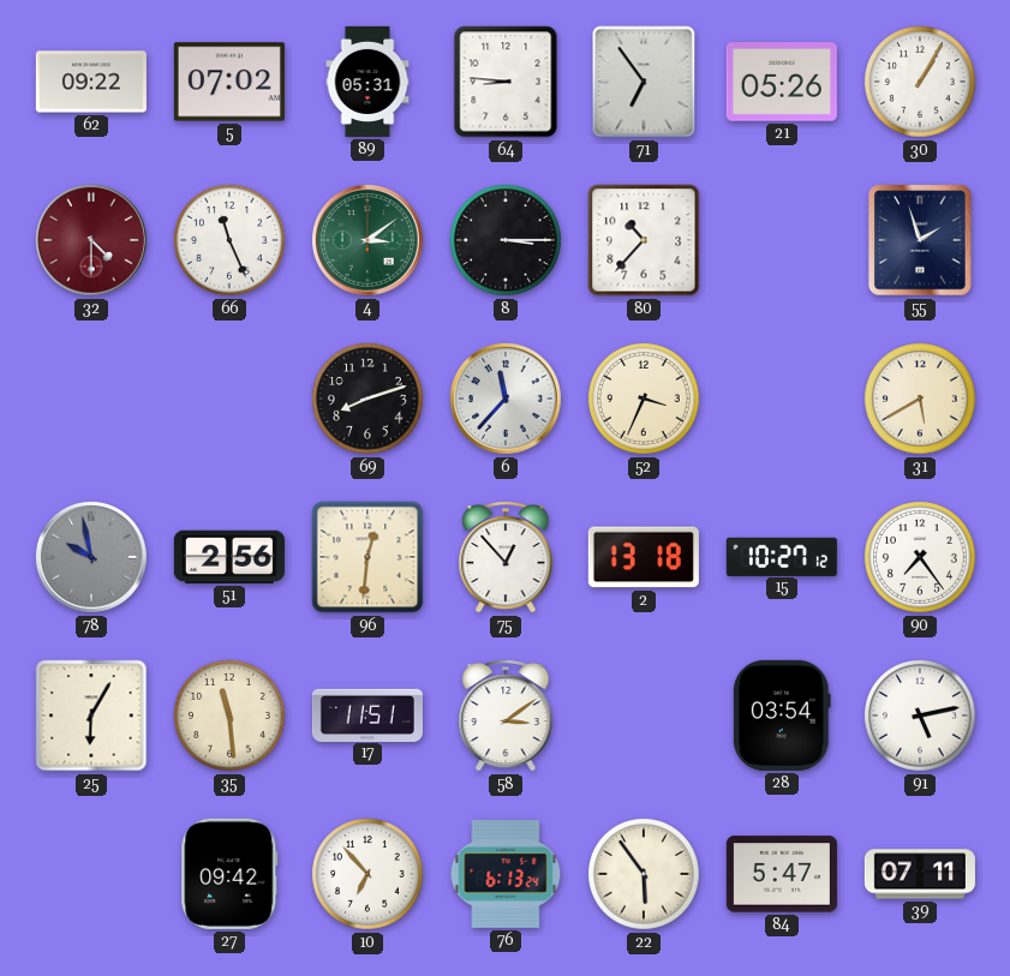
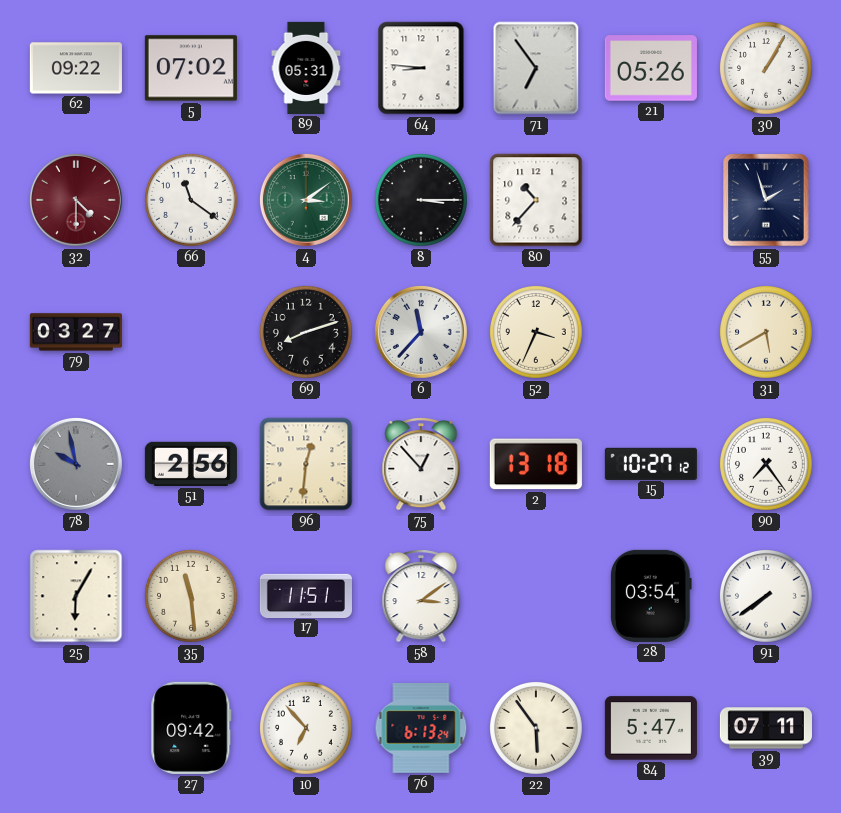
66: 11:26 -> 11:21
79: none -> 03:27
91: 5:13 -> 7:39
